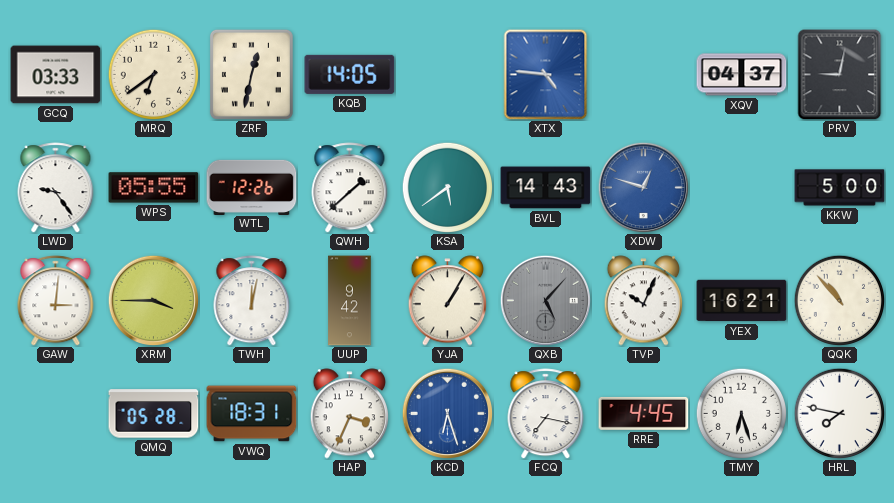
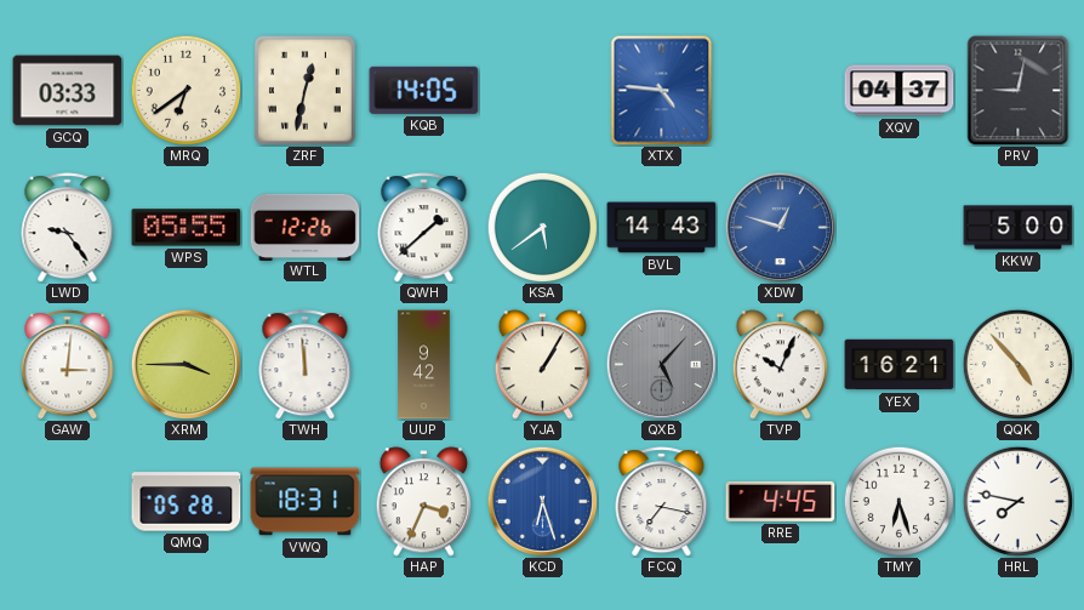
TWH: 12:02 -> 11:59
QQK: 10:53 -> 4:53
